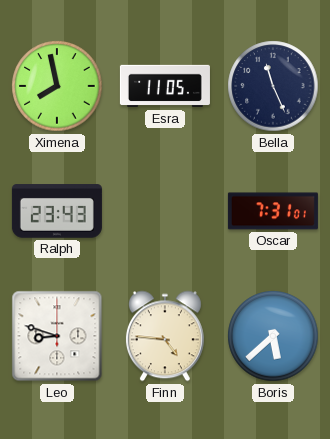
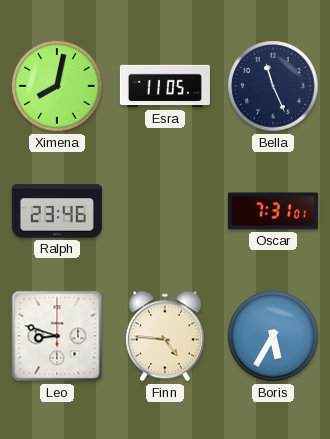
Ximena: 7:58 -> 8:02
Ralph: 23:43 -> 23:46
Boris: 5:38 -> 5:35
